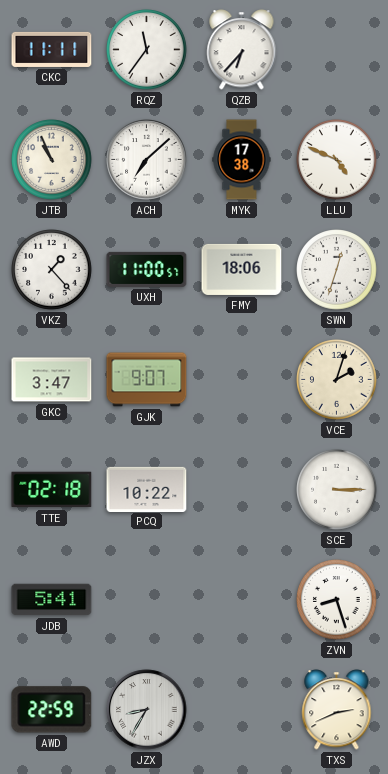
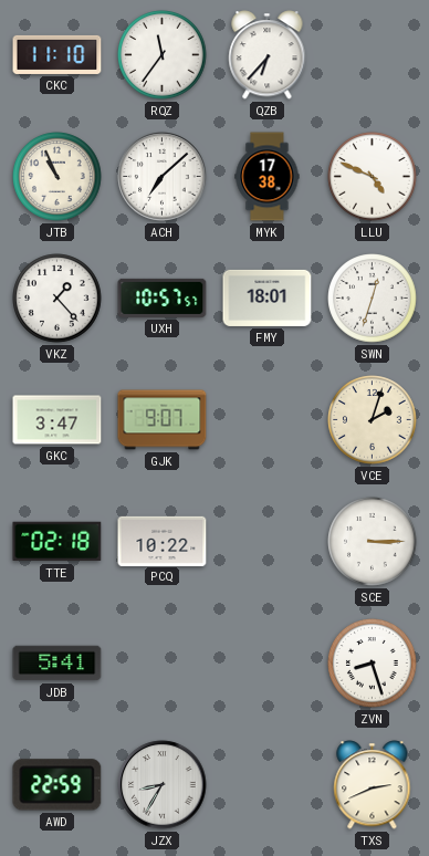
CKC: 11:11 -> 11:10
UXH: 11:00 -> 10:57
FMY: 18:06 -> 18:01
